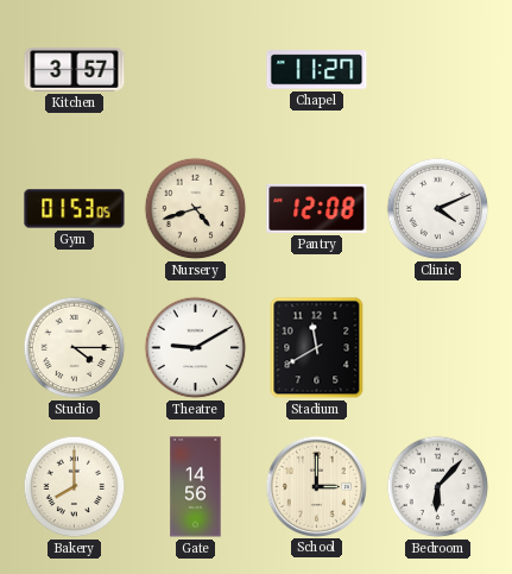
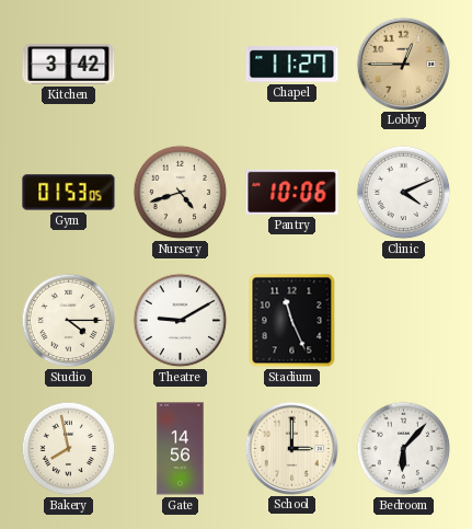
Kitchen: 3:57 -> 3:42
Lobby: none -> 12:45
Pantry: 12:08 -> 10:06
Stadium: 11:40 -> 11:26
Bakery: 8:00 -> 7:58
